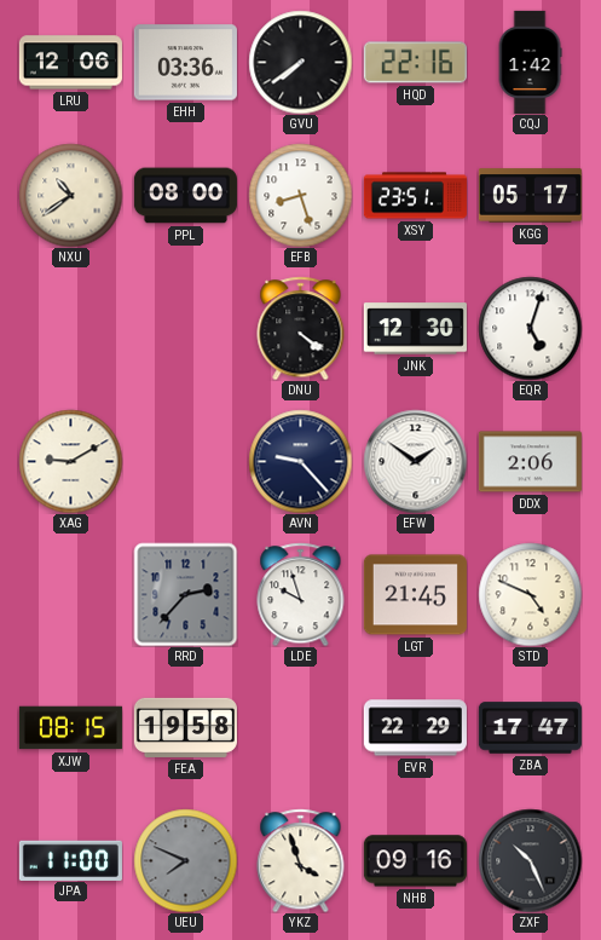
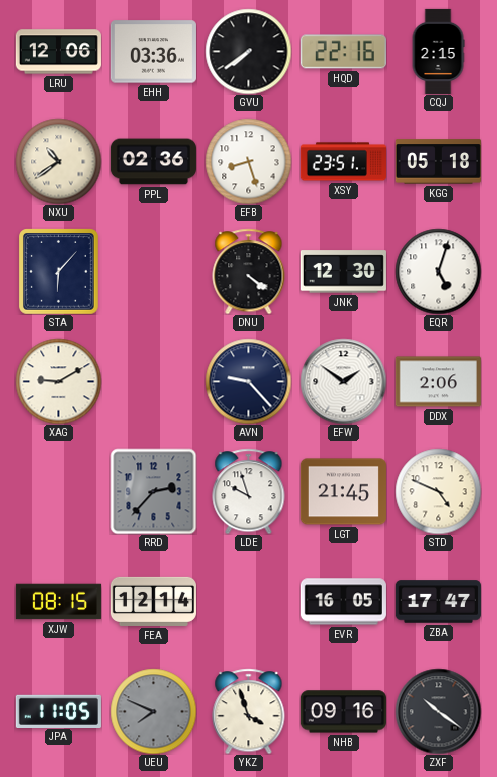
CQJ: 1:42 -> 2:15
PPL: 08:00 -> 02:36
KGG: 05:17 -> 05:18
STA: none -> 6:07
FEA: 19:58 -> 12:14
EVR: 22:29 -> 16:05
JPA: 11:00 -> 11:05
ZXF: 10:26 -> 10:21
